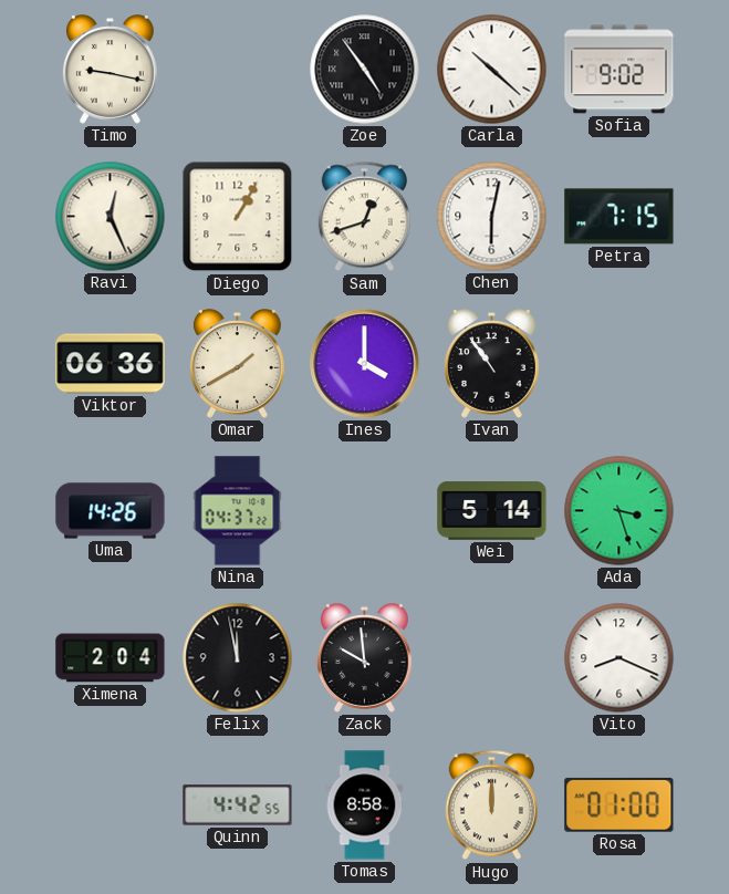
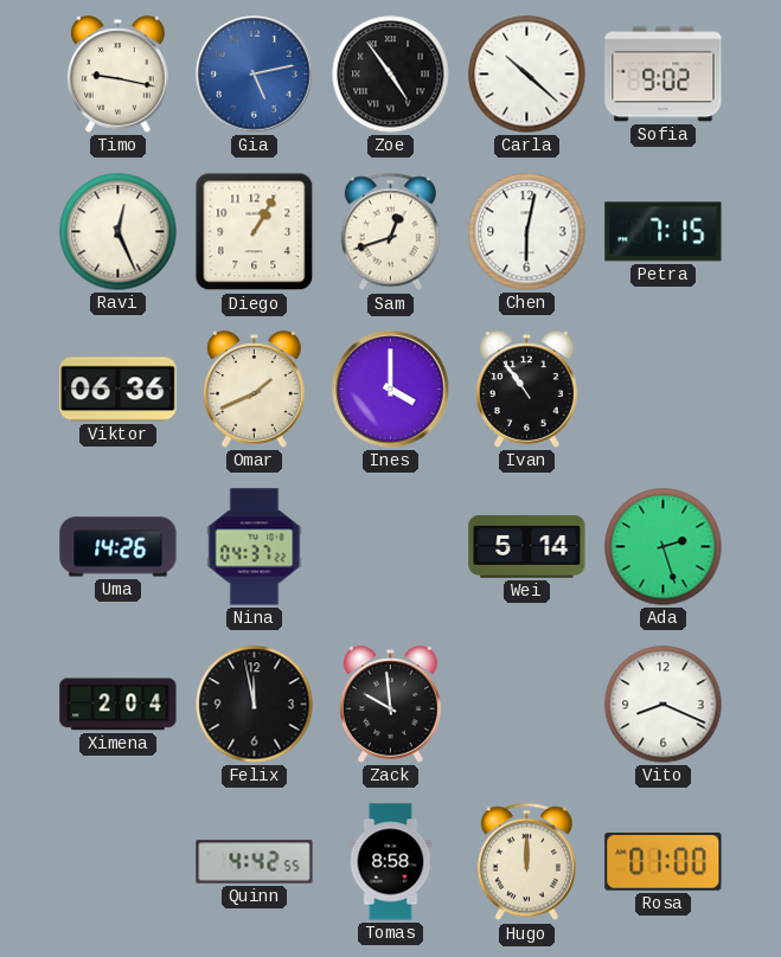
Gia: none -> 5:13
Omar: 1:40 -> 1:41
Ada: 3:27 -> 2:27
